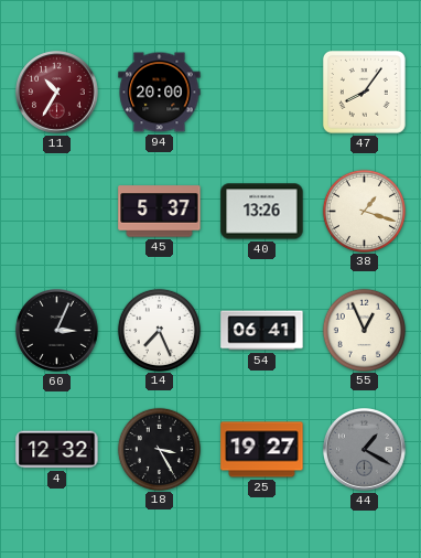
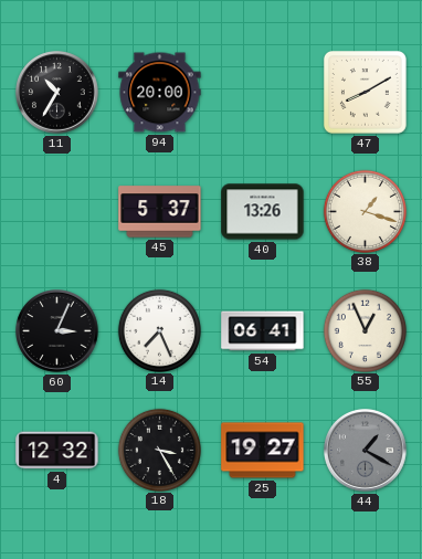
11 dial: burgundy -> black
47: 8:06 -> 8:10
